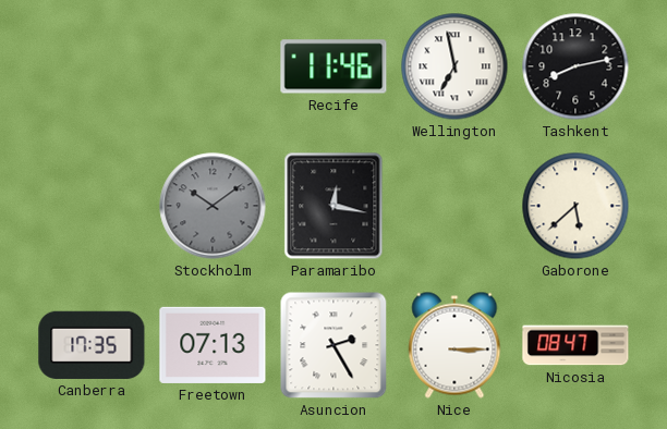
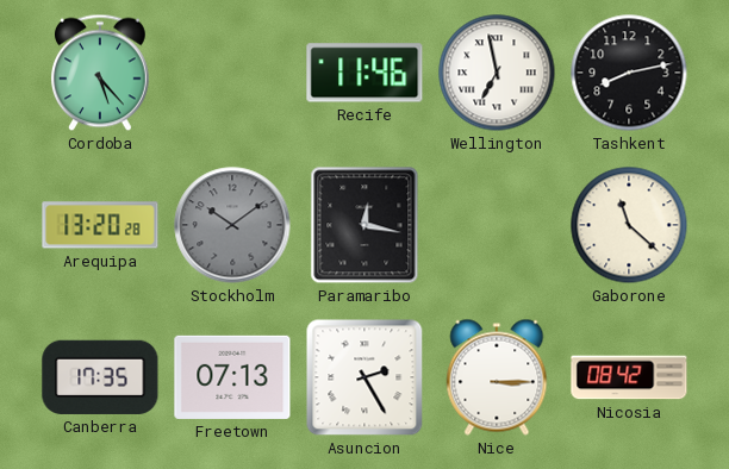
Cordoba: none -> 5:23
Arequipa: none -> 13:20
Gaborone: 5:38 -> 11:22
Nicosia: 08:47 -> 08:42
